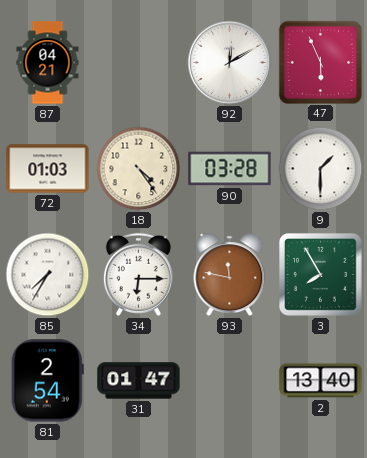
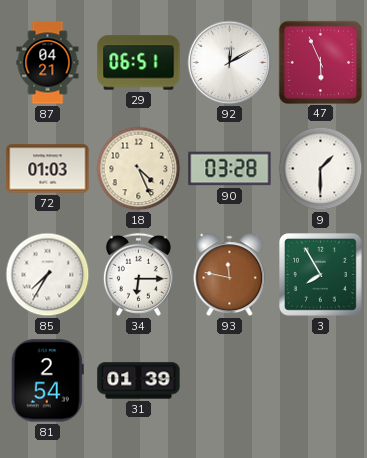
29: none -> 06:51
18: 4:24 -> 4:26
31: 01:47 -> 01:39
2: 13:40 -> none
